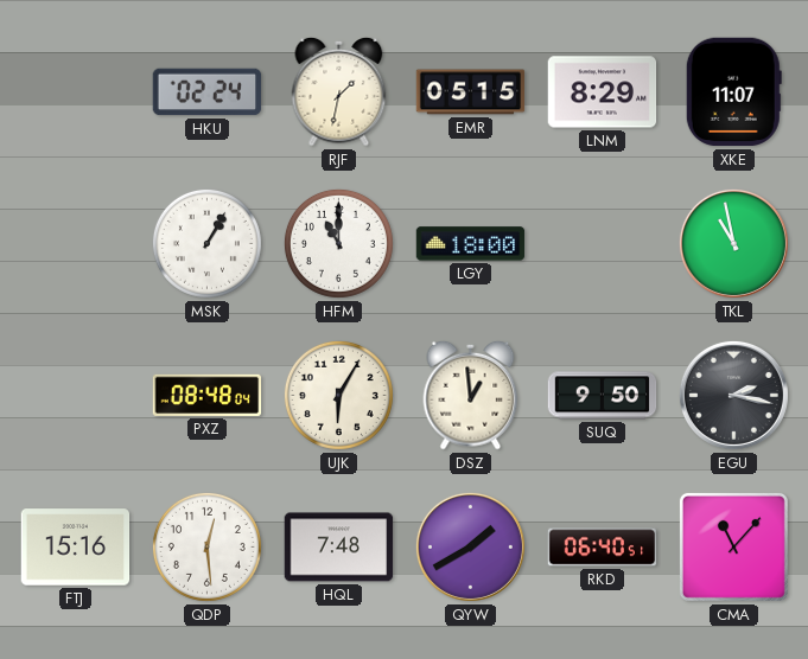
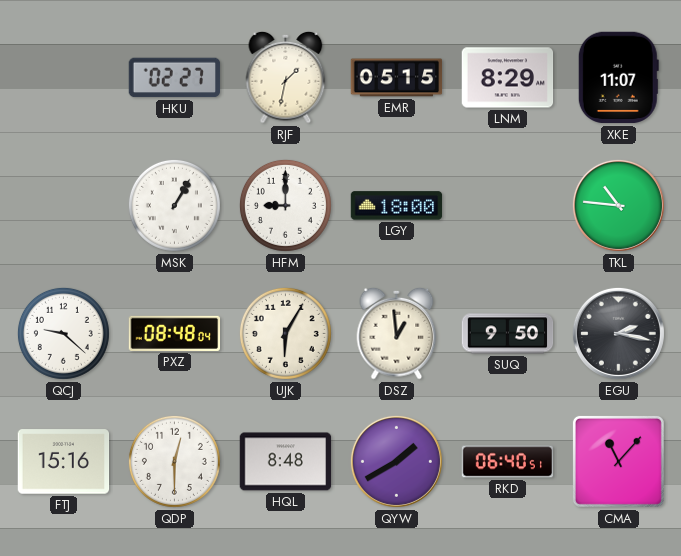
HKU: 02:24 -> 02:27
HFM: 11:00 -> 9:00
TKL: 10:58 -> 10:46
QCJ: none -> 9:22
QDP: 12:29 -> 12:30
HQL: 7:48 -> 8:48
